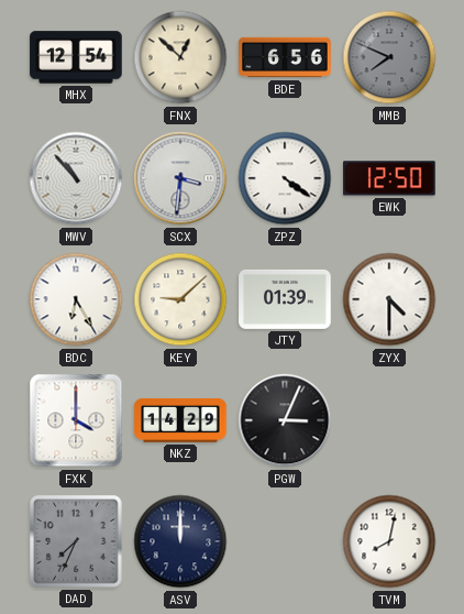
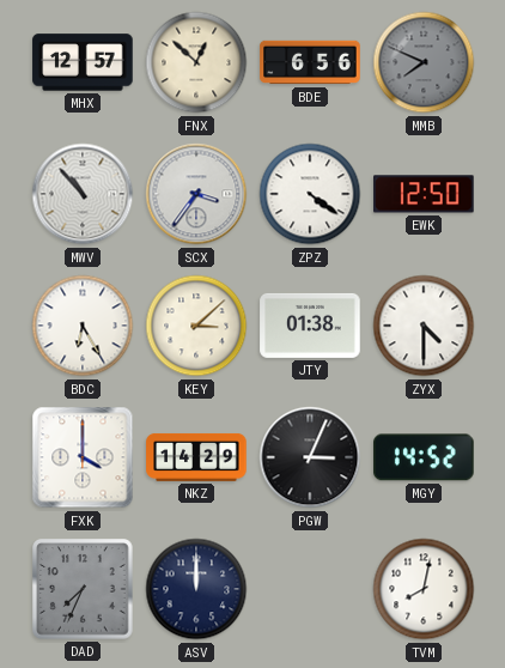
MHX: 12:54 -> 12:57
SCX: 3:31 -> 3:36
KEY: 9:08 -> 3:08
JTY: 01:39 -> 01:38
MGY: none -> 14:52
